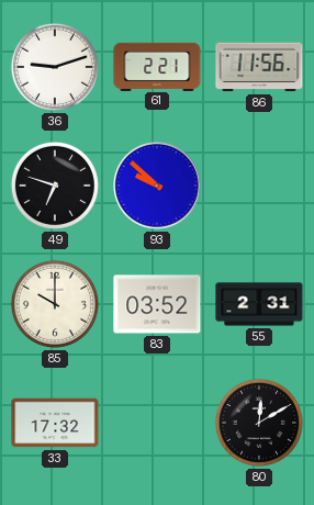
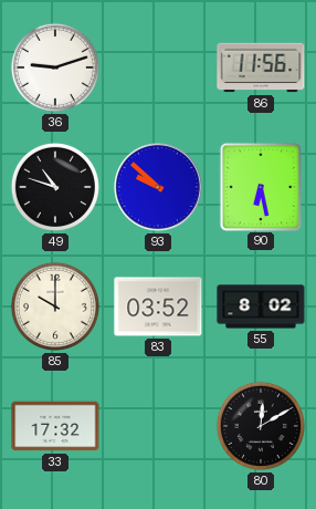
61: 2:21 -> none
49: 6:48 -> 10:48
90: none -> 6:28
55: 2:31 -> 8:02
